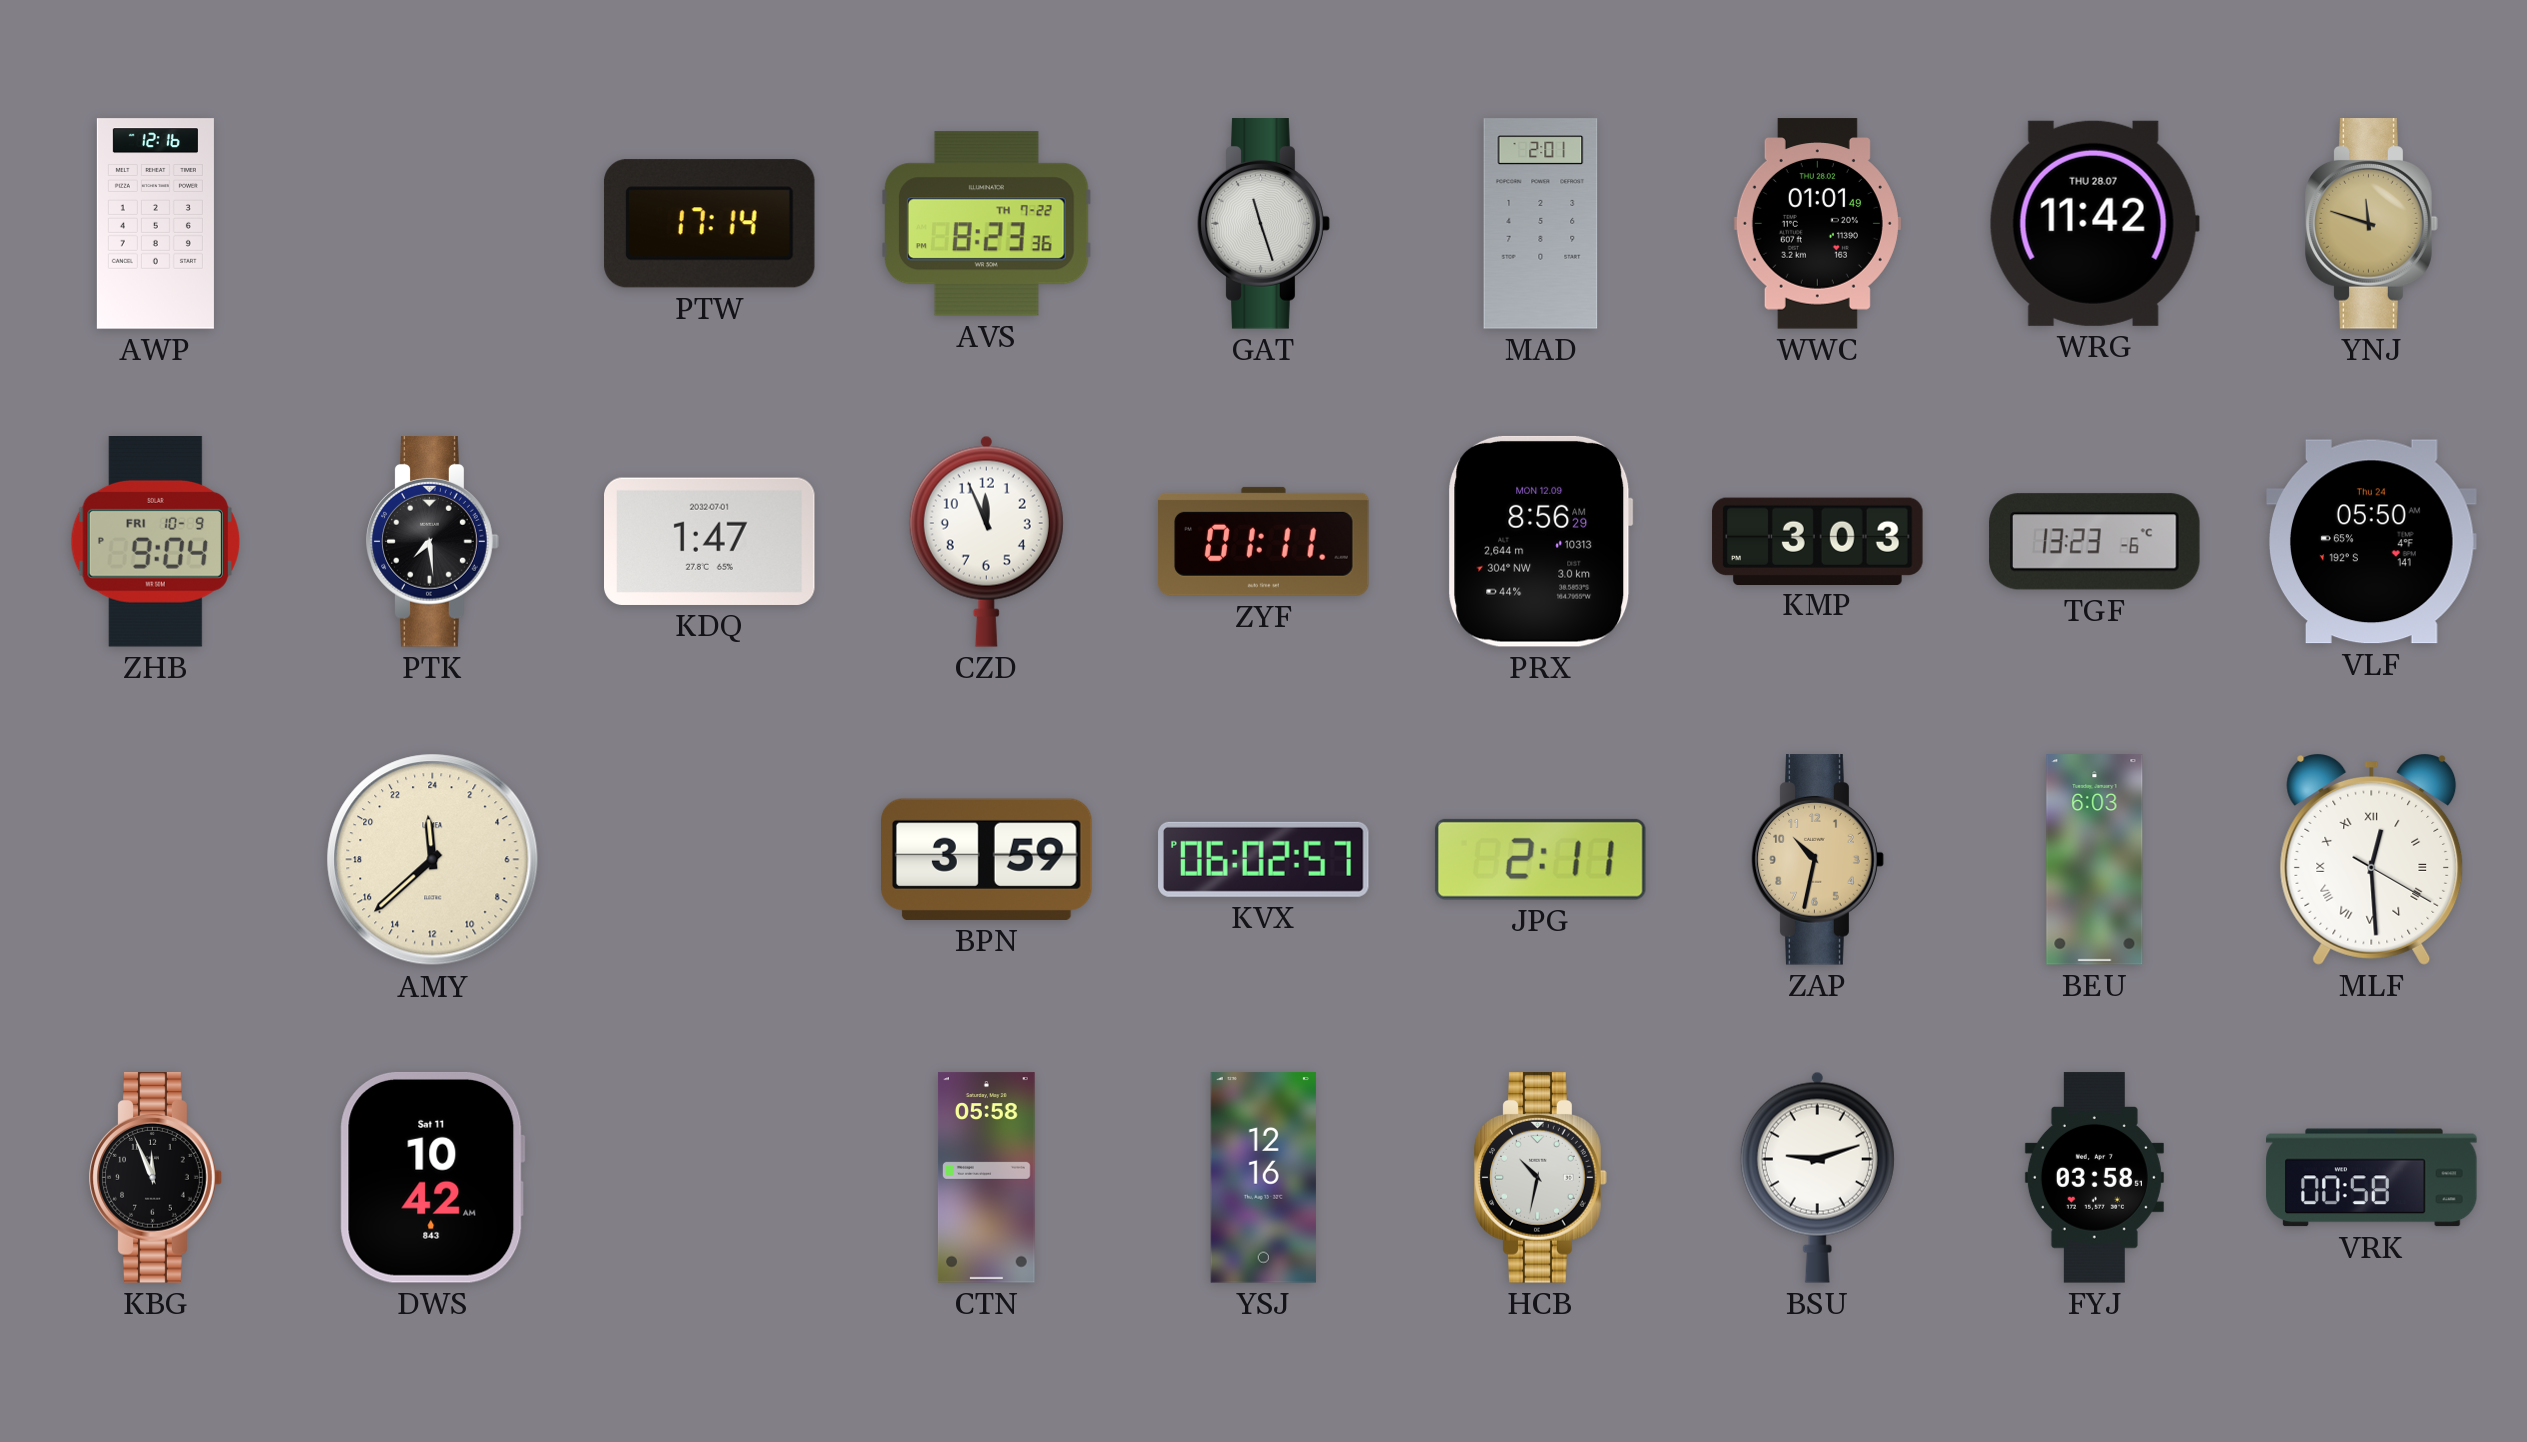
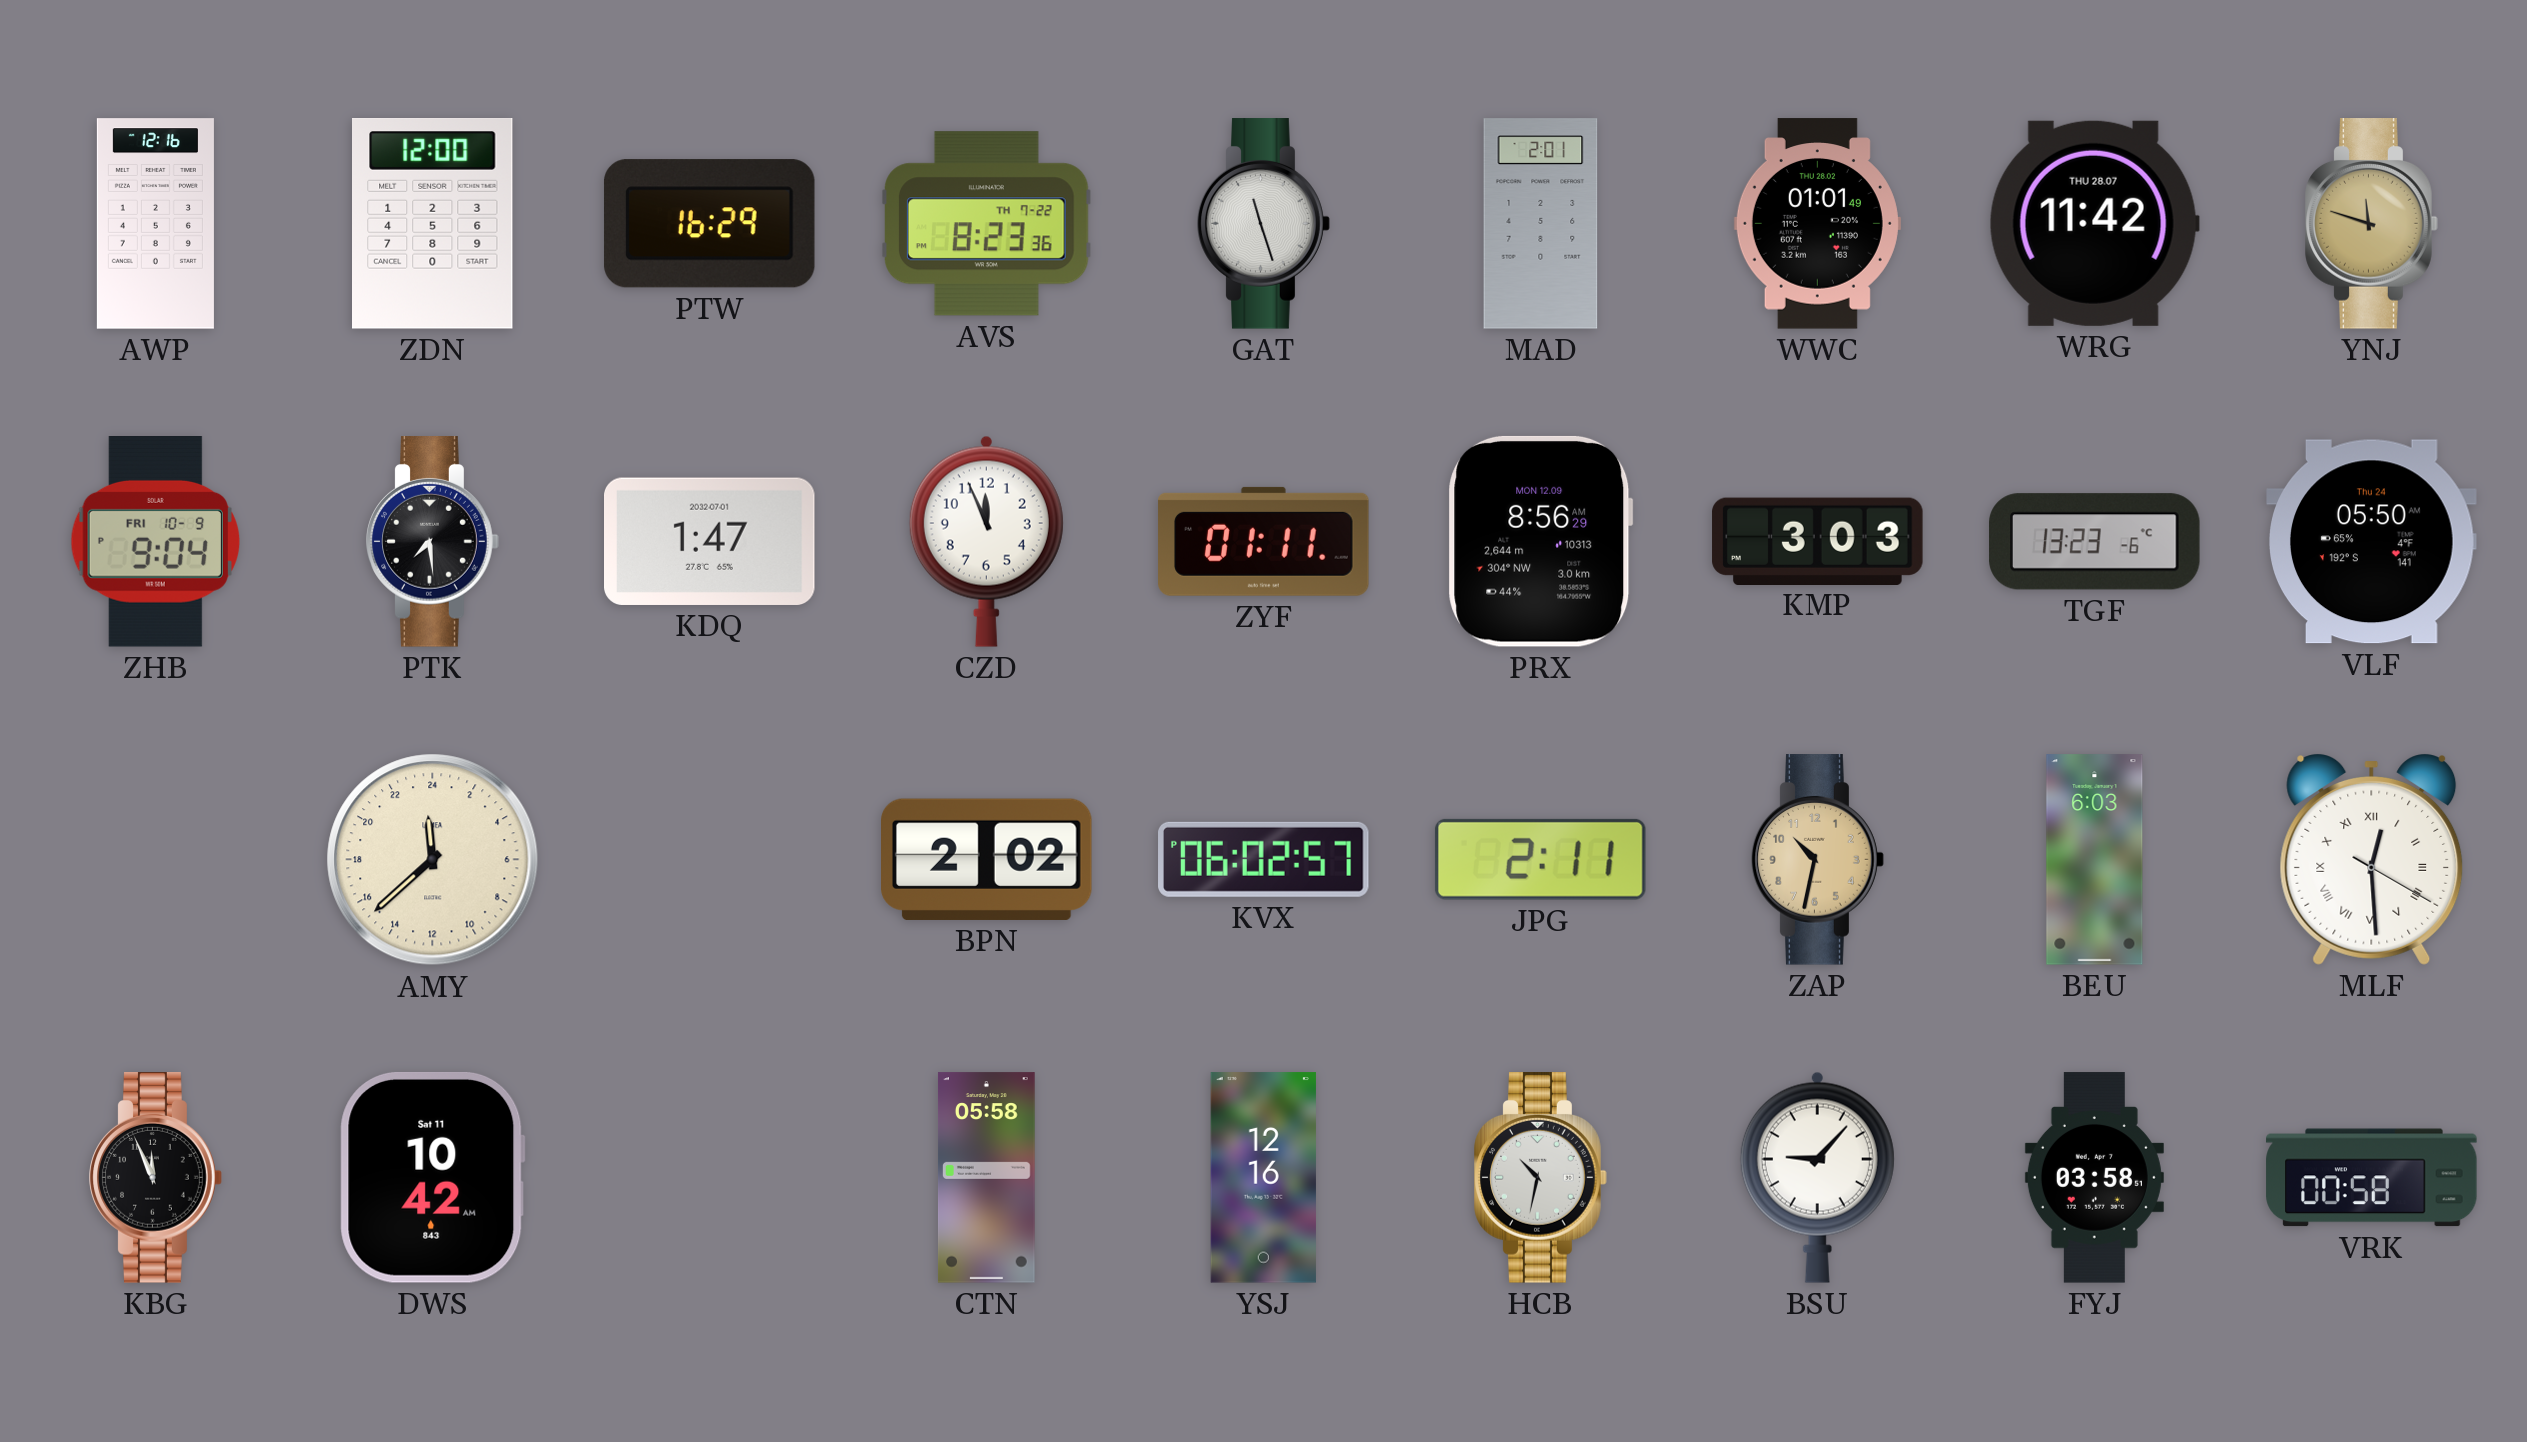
ZDN: none -> 12:00
PTW: 17:14 -> 16:29
BPN: 3:59 -> 2:02
BSU: 9:12 -> 9:07
